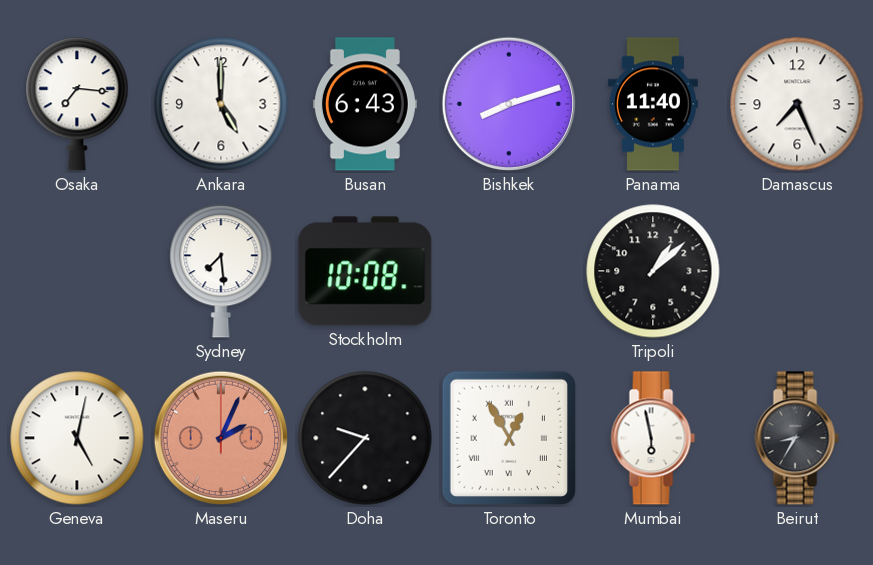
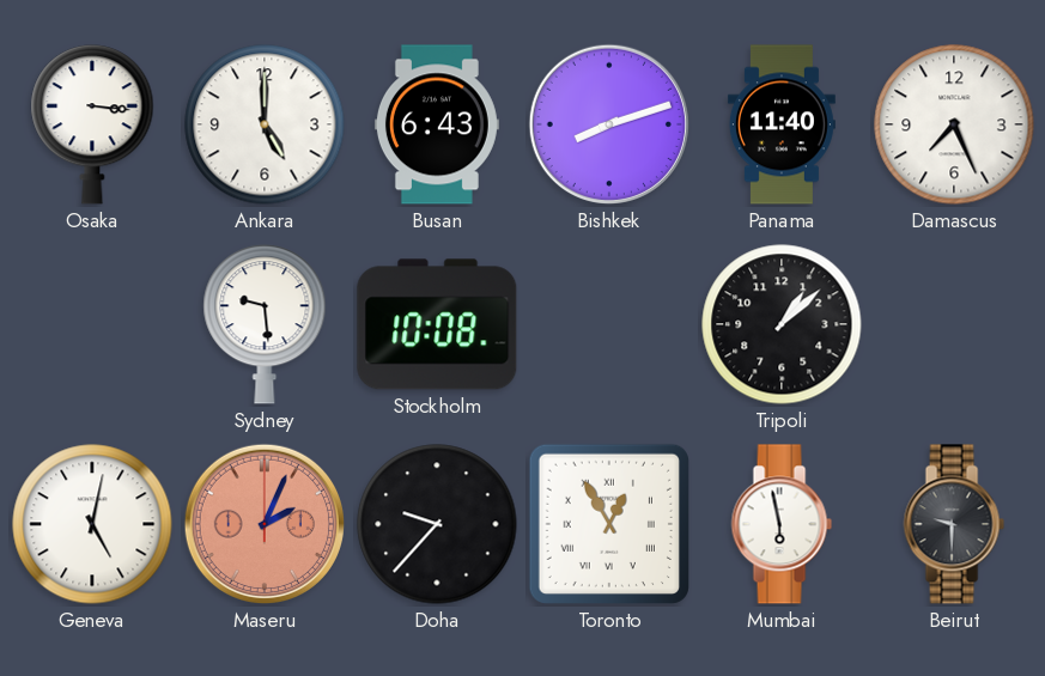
Osaka: 7:16 -> 3:16
Sydney: 7:29 -> 9:29
Beirut: 8:35 -> 9:30
